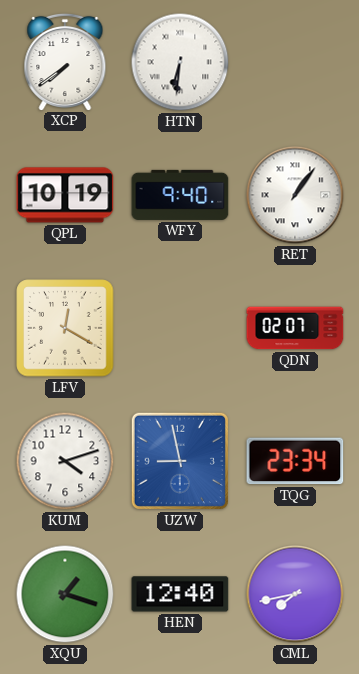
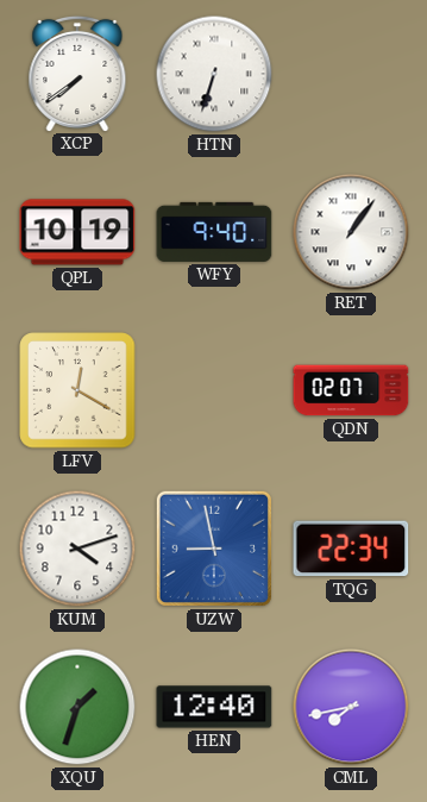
HTN: 6:31 -> 6:33
TQG: 23:34 -> 22:34
XQU: 1:18 -> 1:33
